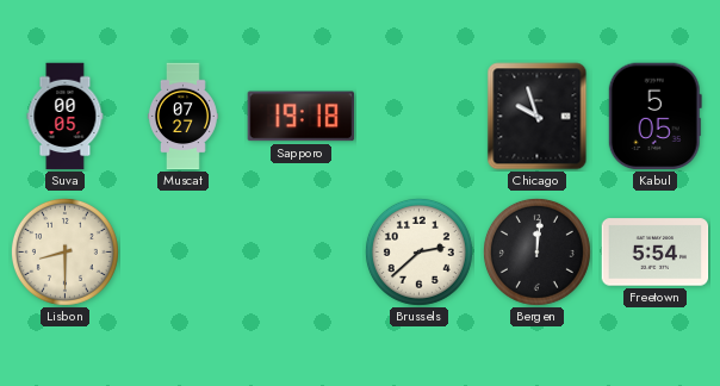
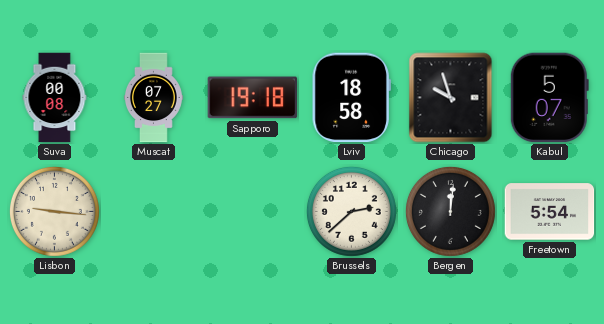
Suva: 00:05 -> 00:08
Lviv: none -> 18:58
Kabul: 5:05 -> 5:07
Lisbon: 8:30 -> 9:16
